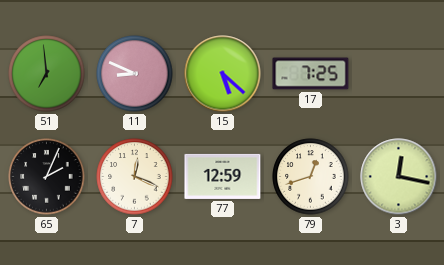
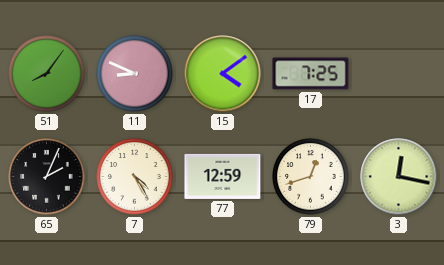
51: 6:59 -> 8:06
15: 5:22 -> 4:09
7: 12:19 -> 4:25
